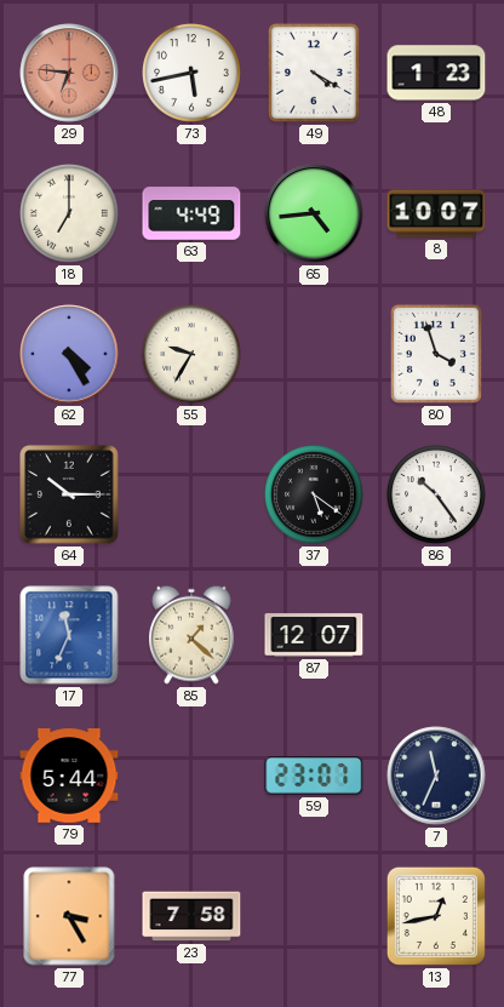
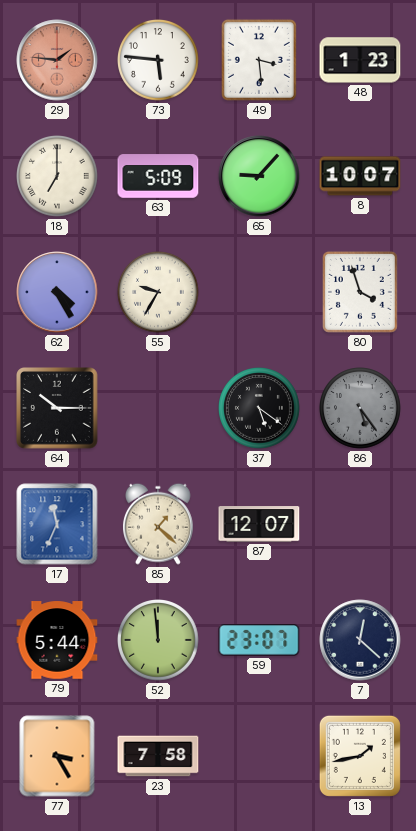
29: 6:46 -> 1:46
73: 5:43 -> 5:46
49: 4:20 -> 3:29
63: 4:49 -> 5:09
65: 4:44 -> 9:07
86: 10:24 -> 5:24
86 dial: white -> grey
52: none -> 11:59
7: 11:34 -> 12:22
13: 12:43 -> 1:43
